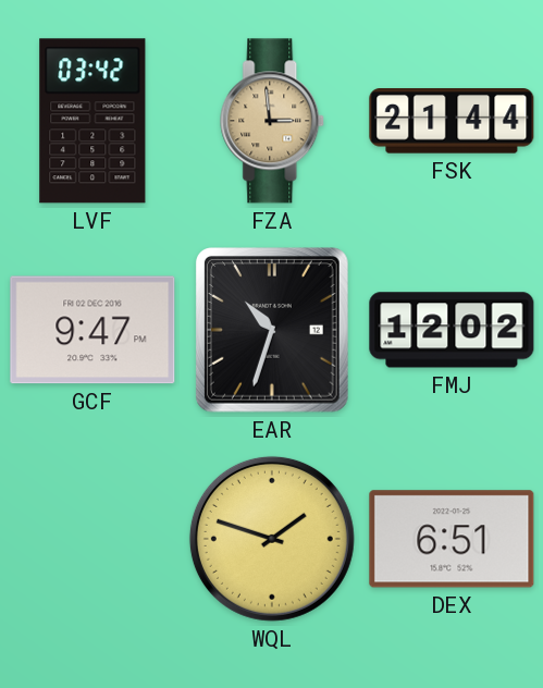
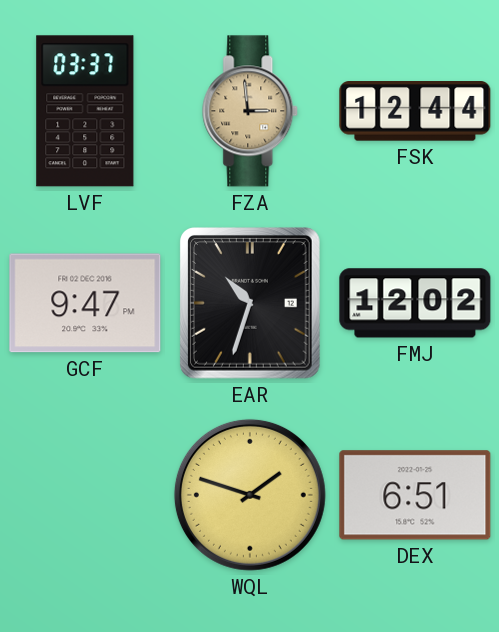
LVF: 03:42 -> 03:37
FSK: 21:44 -> 12:44
